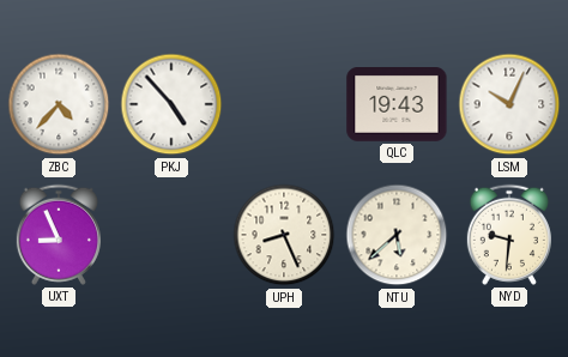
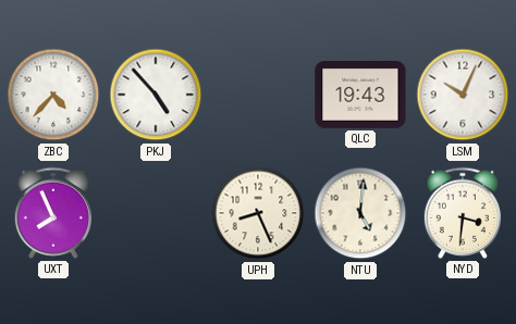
UXT: 8:56 -> 7:56
NTU: 5:38 -> 5:01
NYD: 9:31 -> 3:31
